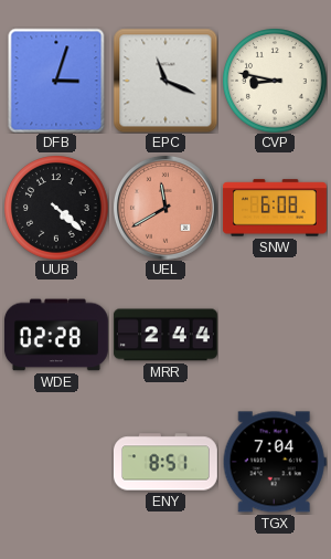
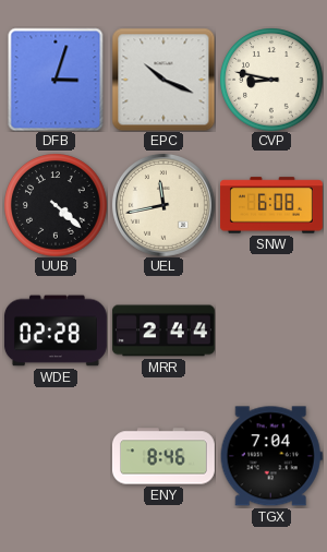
EPC: 11:19 -> 10:19
UEL: 11:40 -> 11:43
UEL dial: salmon -> cream
ENY: 8:51 -> 8:46
